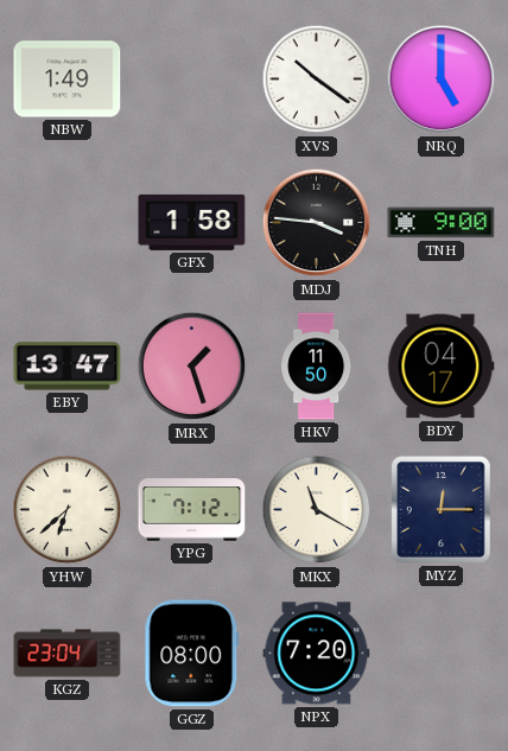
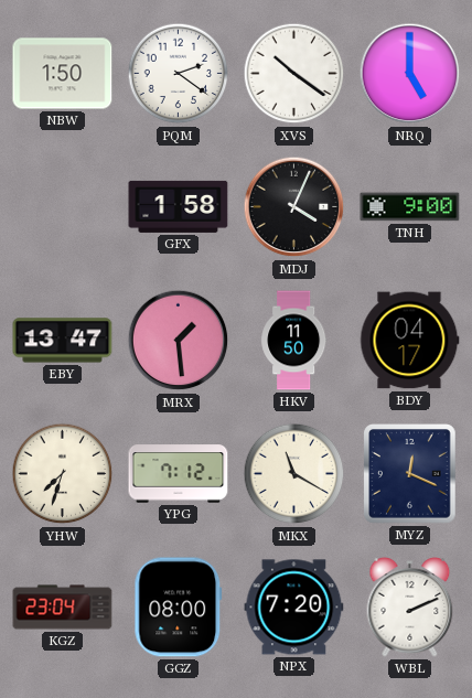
NBW: 1:49 -> 1:50
PQM: none -> 2:21
MDJ: 3:46 -> 4:04
MRX: 1:27 -> 1:29
YHW: 6:38 -> 7:33
MYZ: 12:15 -> 12:19
WBL: none -> 2:11
